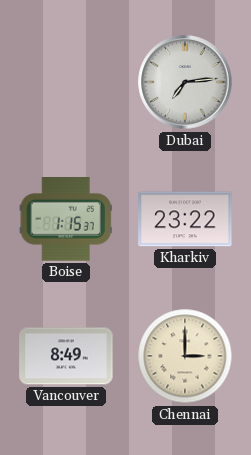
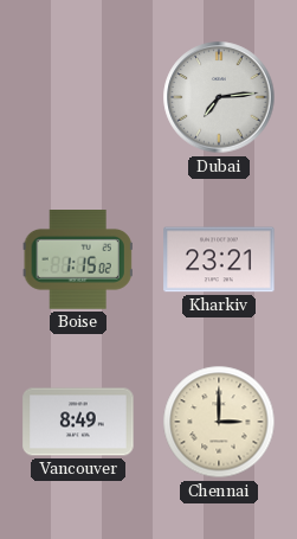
Boise: 1:15:37 -> 1:15:02
Kharkiv: 23:22 -> 23:21
